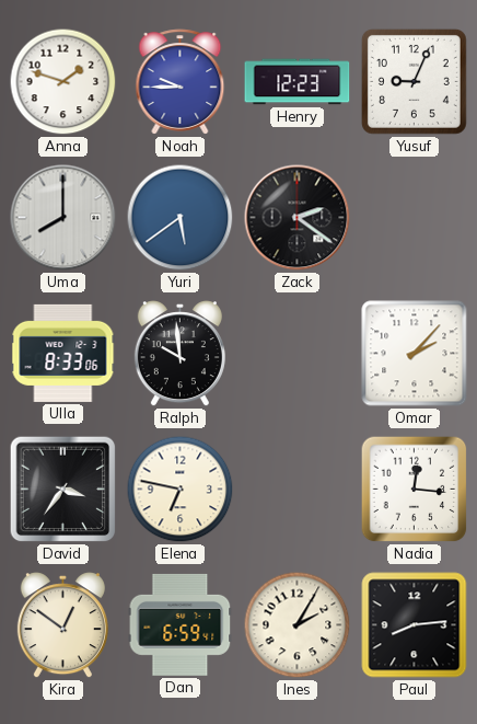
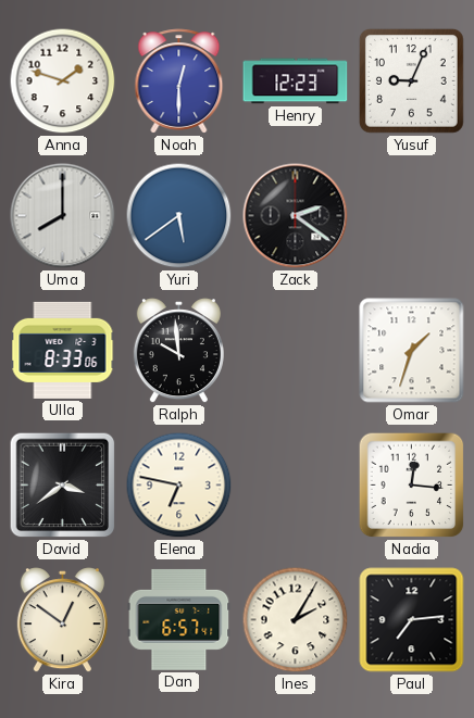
Noah: 9:45 -> 12:30
Omar: 2:07 -> 1:33
David: 3:36 -> 3:39
Dan: 6:59 -> 6:57
Paul: 8:14 -> 7:14
